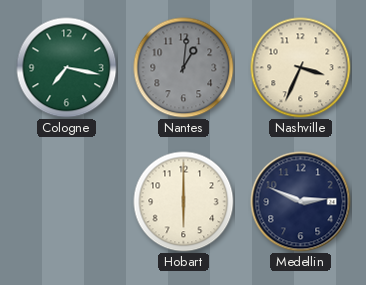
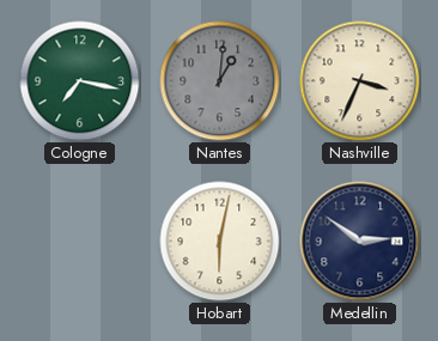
Hobart: 6:00 -> 6:02
Medellin: 2:49 -> 2:51
